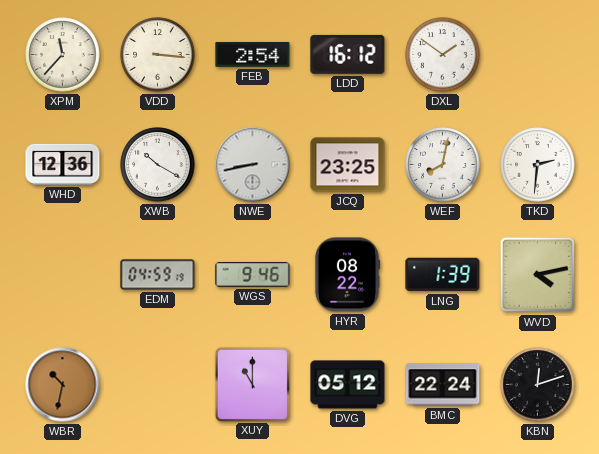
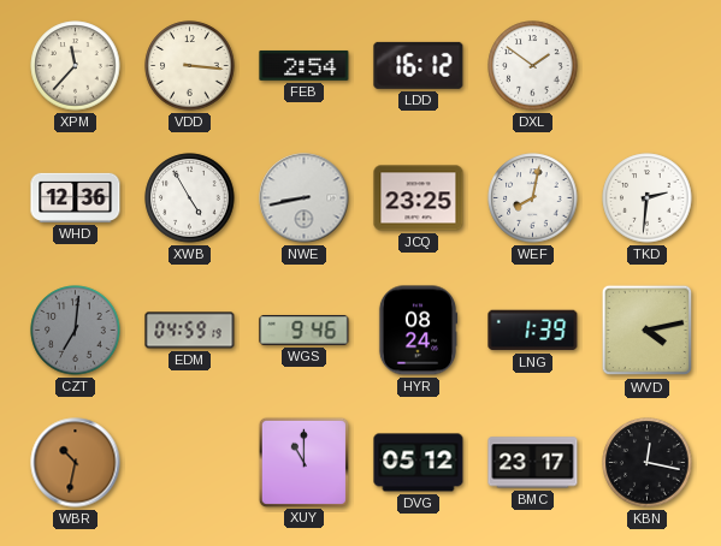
XWB: 10:20 -> 4:55
CZT: none -> 7:01
HYR: 08:22 -> 08:24
BMC: 22:24 -> 23:17
KBN: 12:12 -> 12:17
